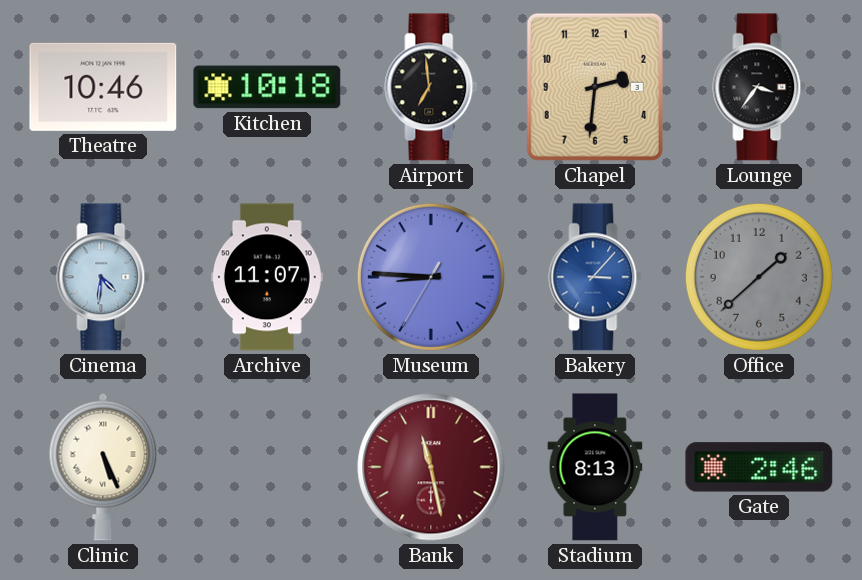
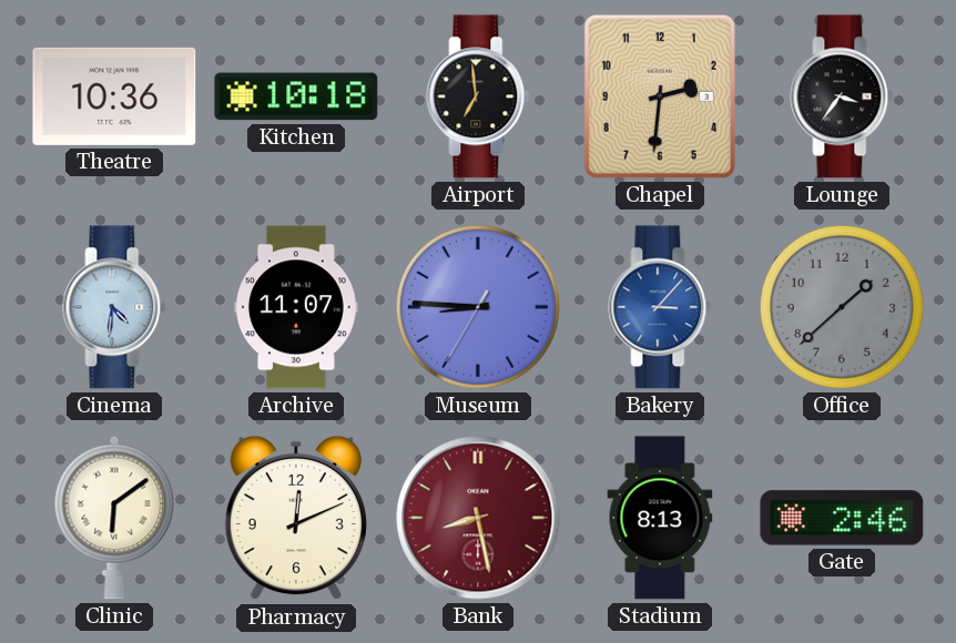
Theatre: 10:46 -> 10:36
Clinic: 5:26 -> 6:09
Pharmacy: none -> 12:11
Bank: 11:28 -> 8:28
